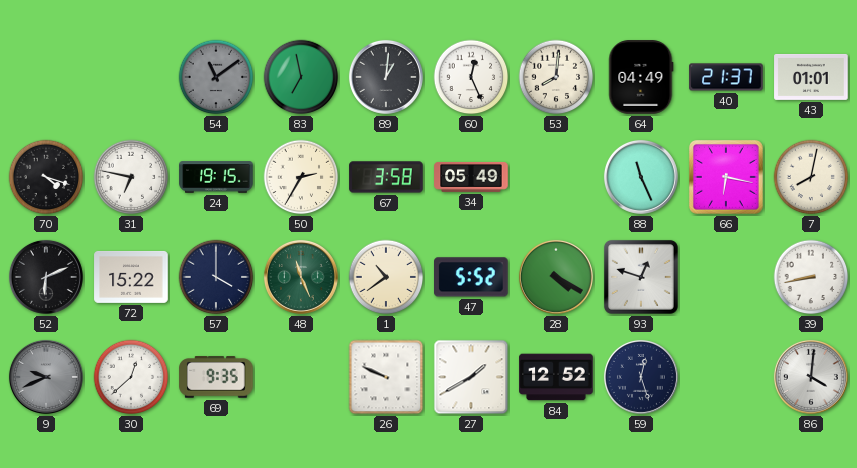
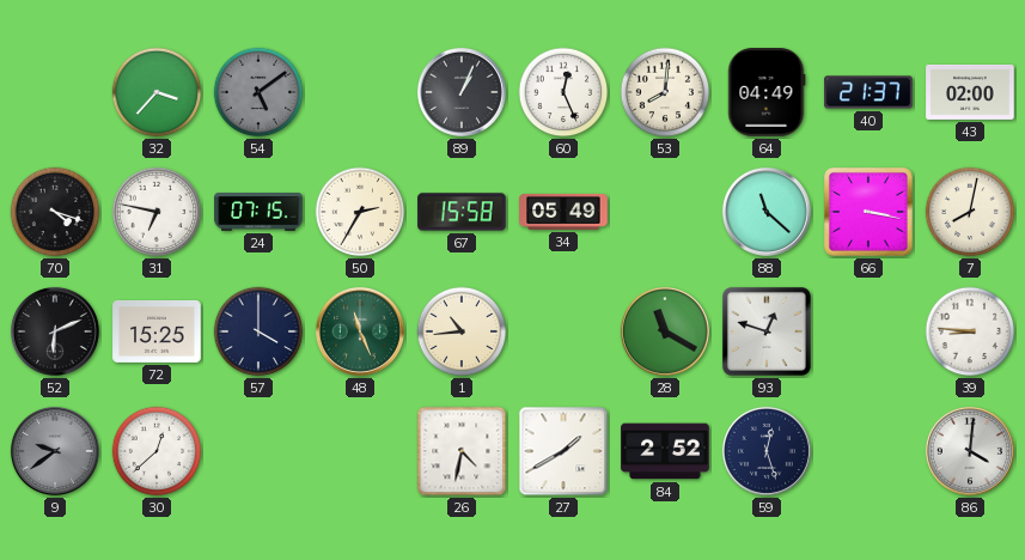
32: none -> 3:37
54: 11:09 -> 5:09
83: 6:58 -> none
89: 1:01 -> 1:04
43: 01:01 -> 02:00
24: 19:15 -> 07:15
67: 3:58 -> 15:58
88: 11:26 -> 11:22
66: 6:17 -> 3:17
72: 15:22 -> 15:25
1: 10:39 -> 10:44
47: 5:52 -> none
28: 4:20 -> 11:20
39: 8:43 -> 8:46
9: 9:41 -> 9:39
69: 9:35 -> none
26: 9:49 -> 4:32
84: 12:52 -> 2:52
